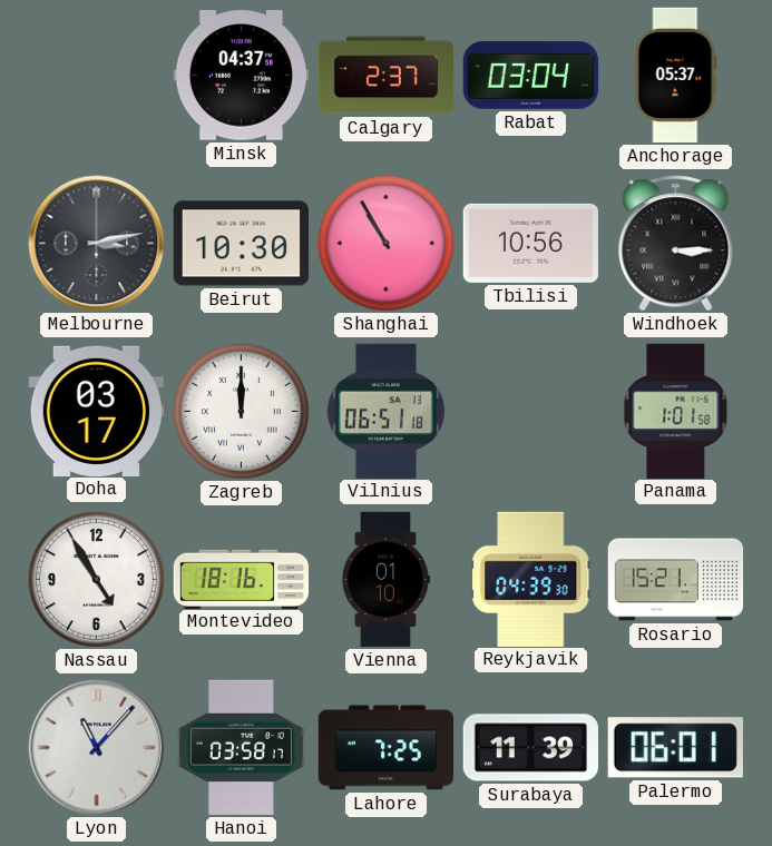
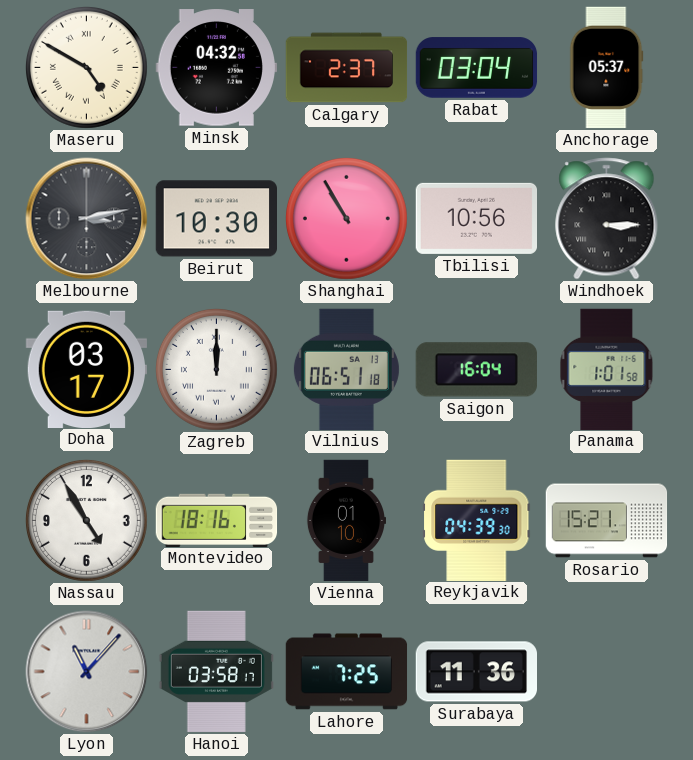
Maseru: none -> 4:50
Minsk: 04:37 -> 04:32
Saigon: none -> 16:04
Surabaya: 11:39 -> 11:36
Palermo: 06:01 -> none
